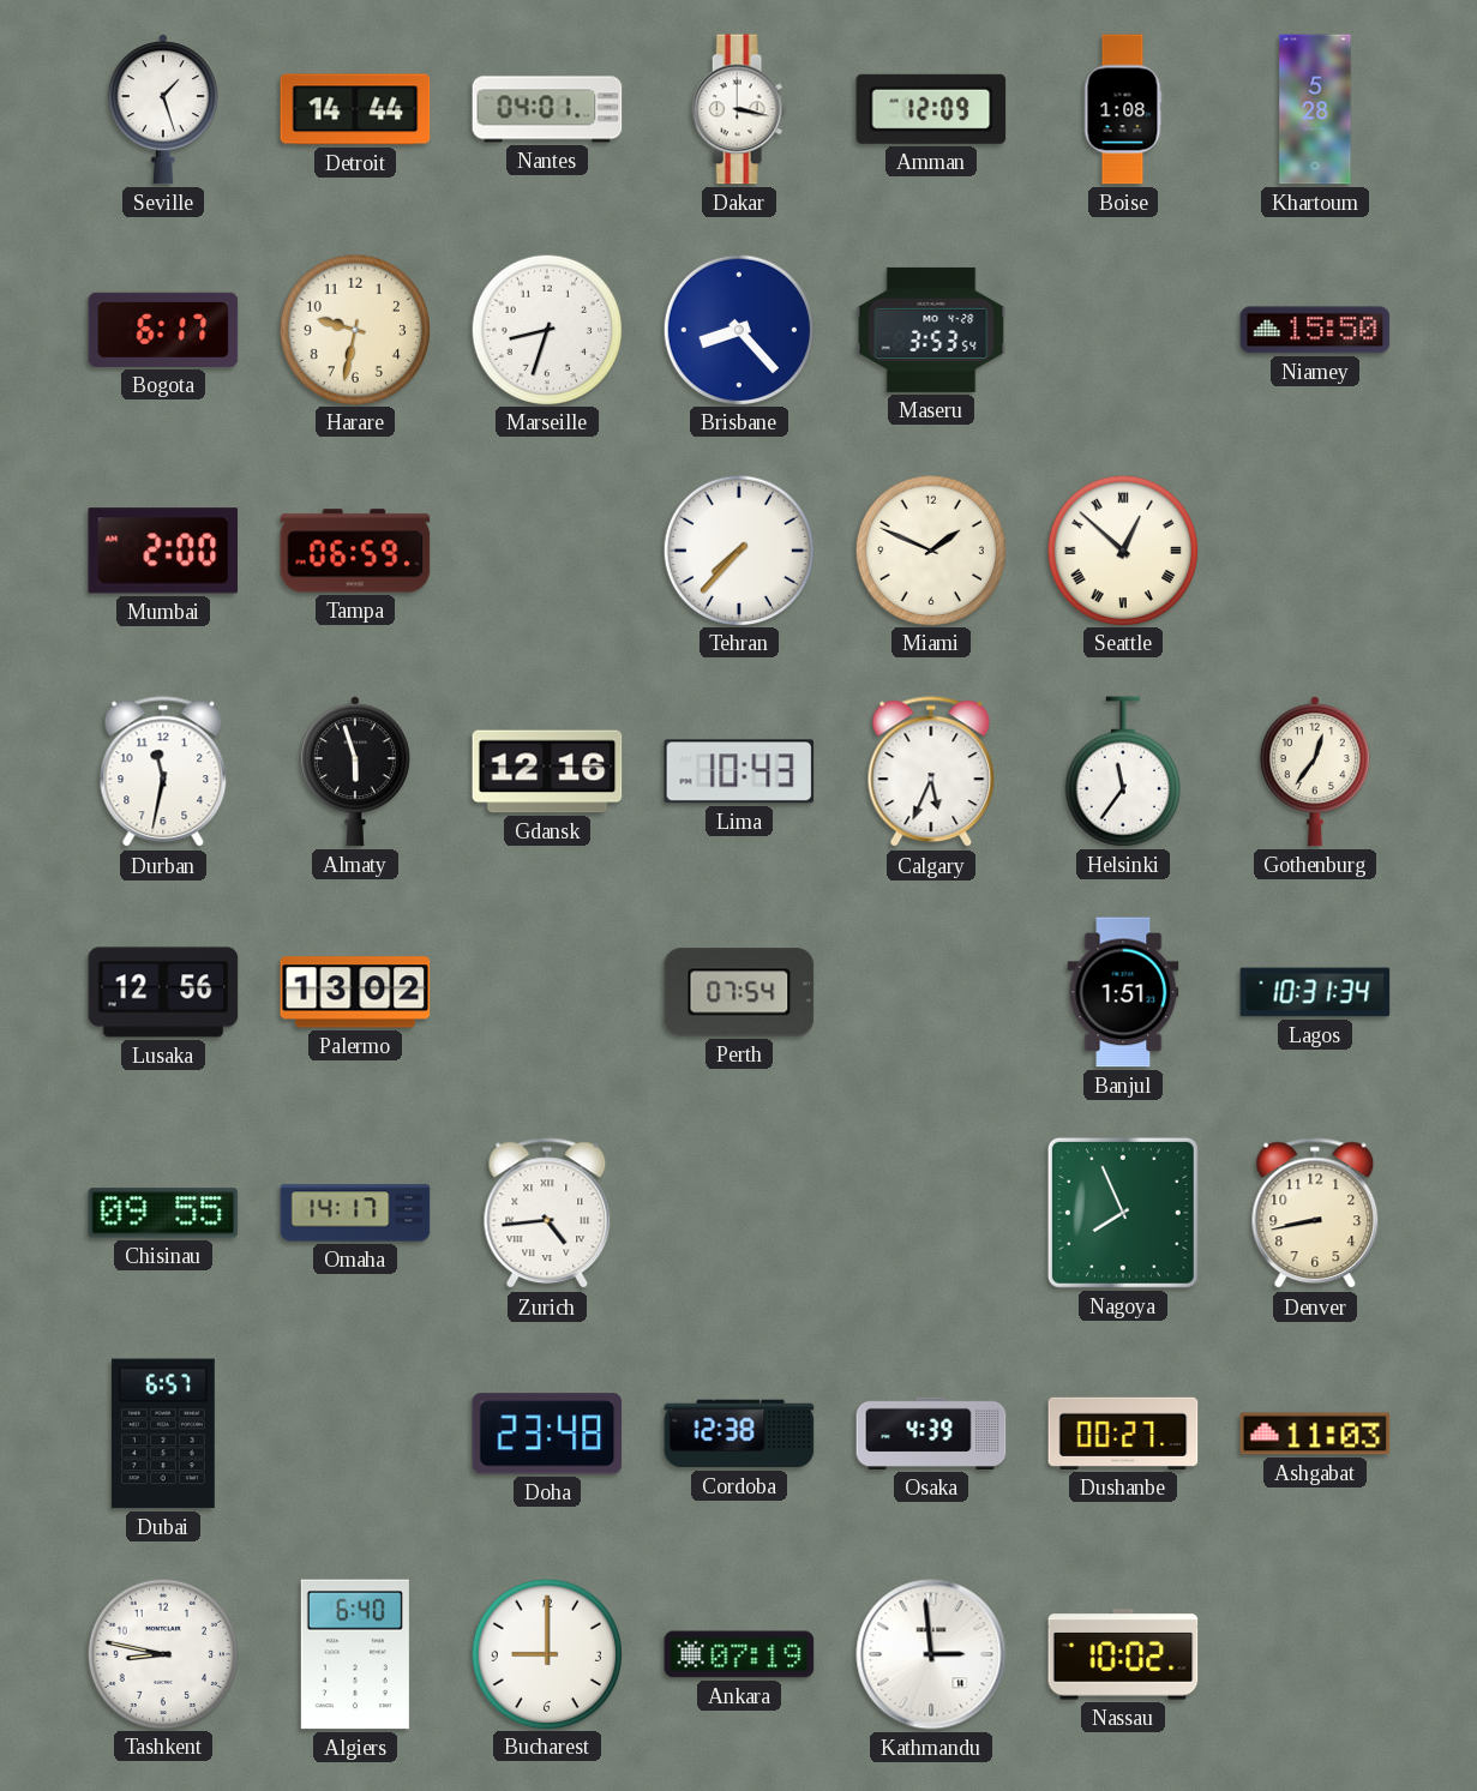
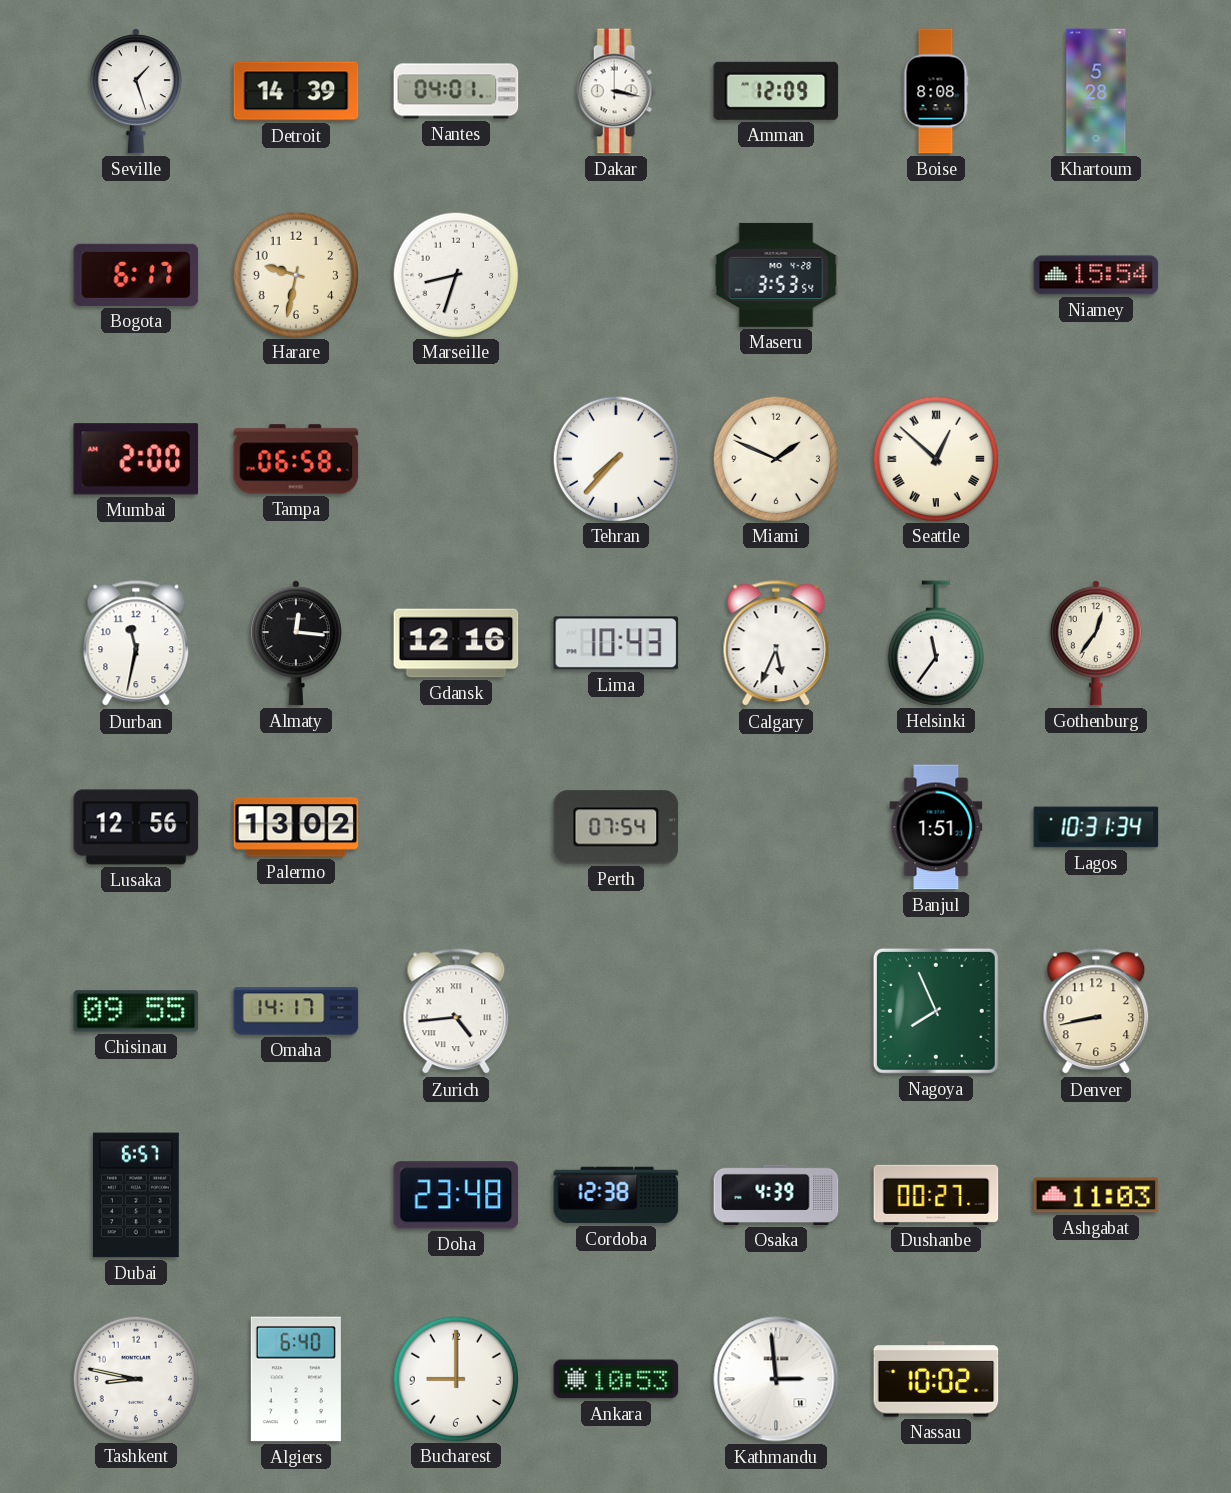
Detroit: 14:44 -> 14:39
Boise: 1:08 -> 8:08
Brisbane: 8:23 -> none
Niamey: 15:50 -> 15:54
Tampa: 06:59 -> 06:58
Almaty: 5:57 -> 12:16
Ankara: 07:19 -> 10:53
